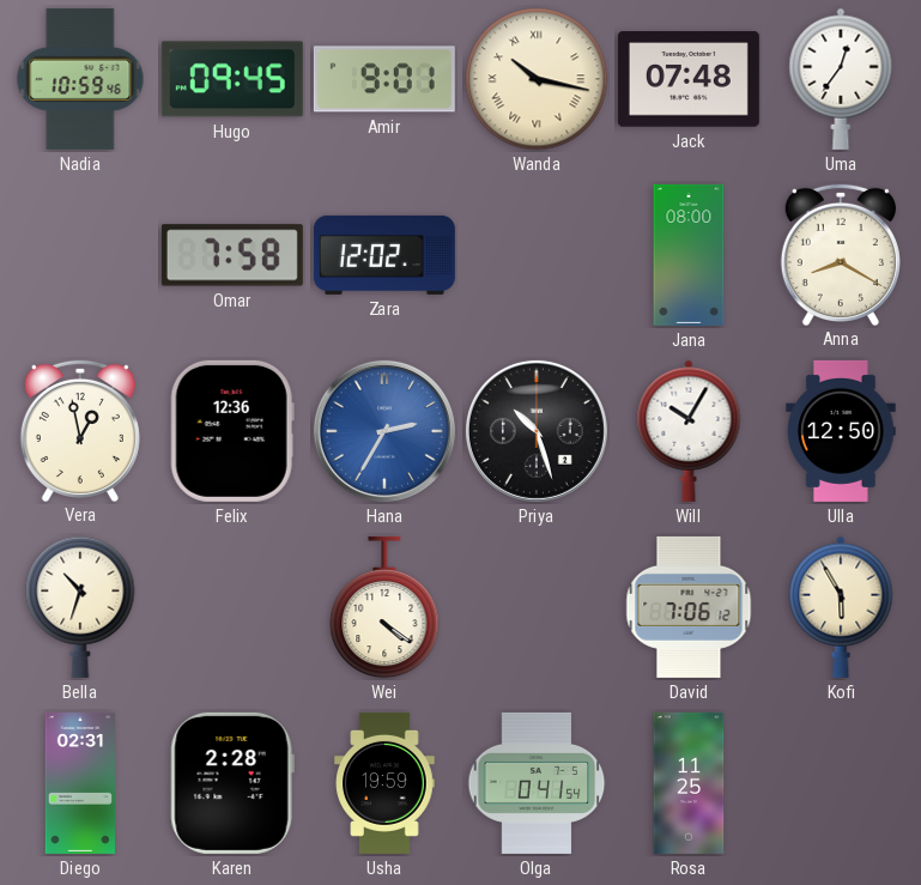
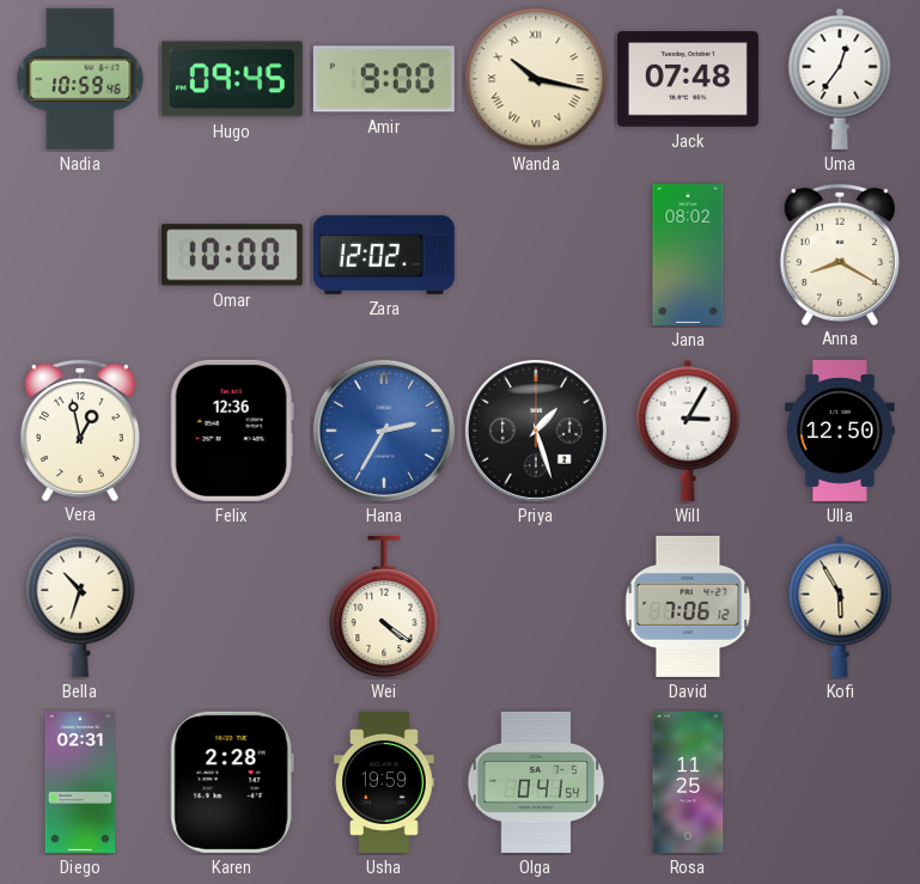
Amir: 9:01 -> 9:00
Omar: 7:58 -> 10:00
Jana: 08:00 -> 08:02
Priya: 10:27 -> 1:27
Will: 10:05 -> 3:05
